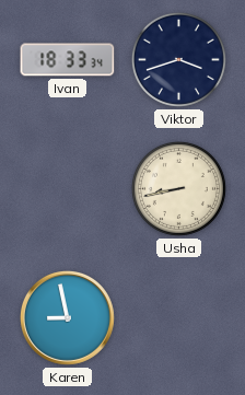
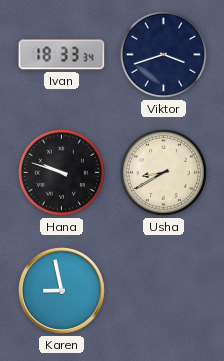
Hana: none -> 9:48
Usha: 8:43 -> 8:40
